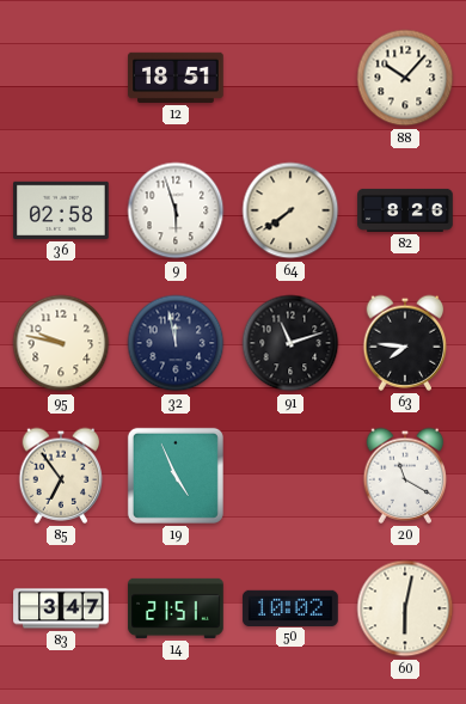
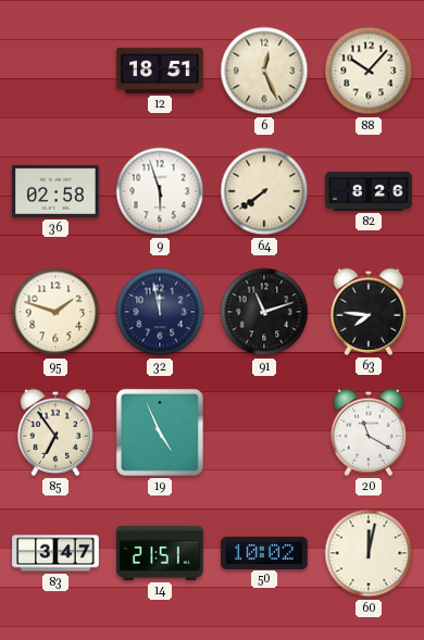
6: none -> 12:26
95: 9:47 -> 1:48
60: 6:02 -> 12:02
